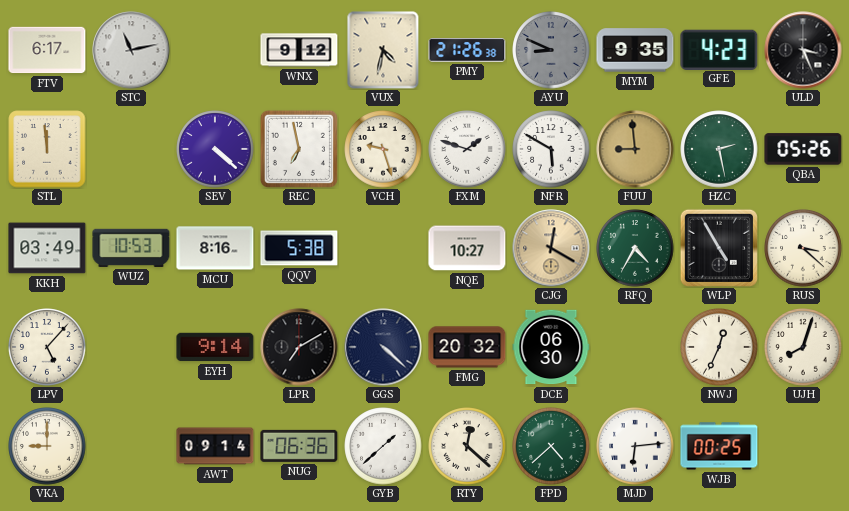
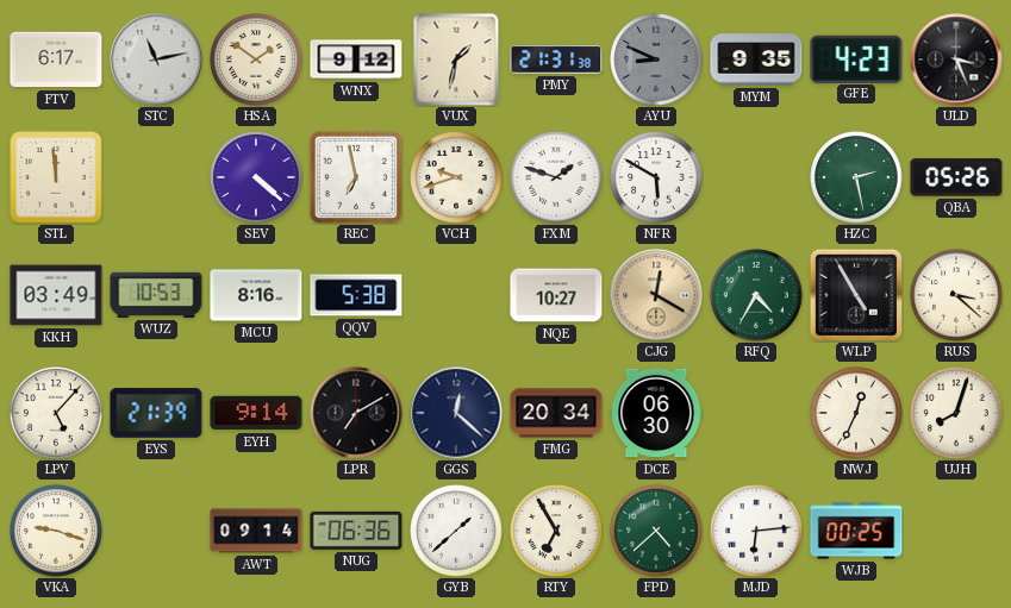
HSA: none -> 1:51
VUX: 4:32 -> 1:32
PMY: 21:26 -> 21:31
VCH: 9:27 -> 9:42
FUU: 8:59 -> none
EYS: none -> 21:39
GGS: 4:22 -> 12:22
FMG: 20:32 -> 20:34
VKA: 9:00 -> 9:18
RTY: 12:22 -> 6:55
